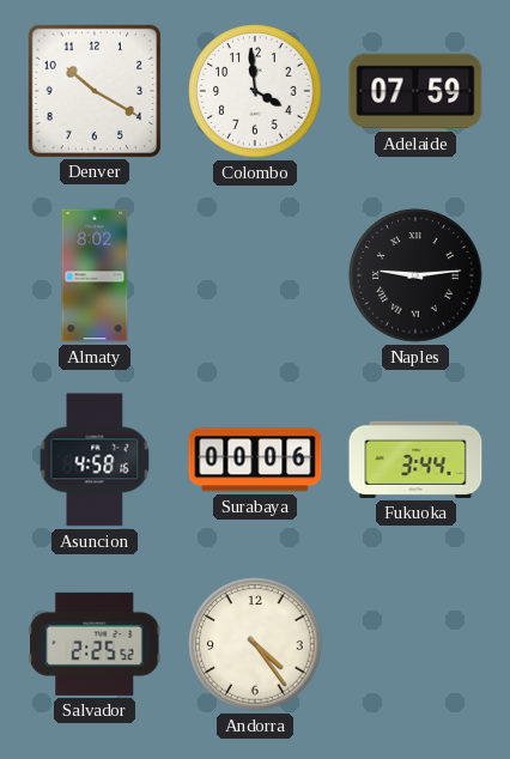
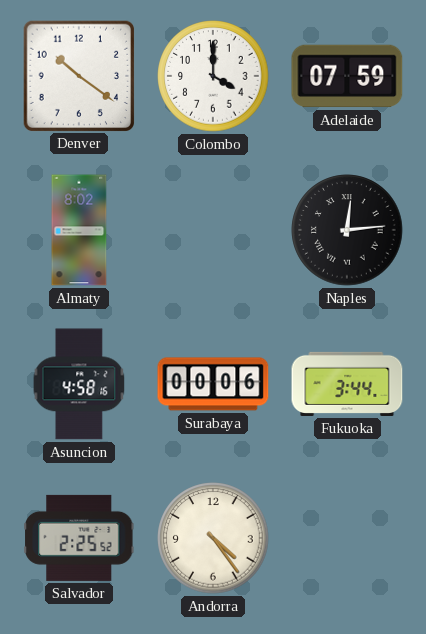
Denver: 10:20 -> 10:21
Colombo: 3:59 -> 4:00
Naples: 9:14 -> 12:14
